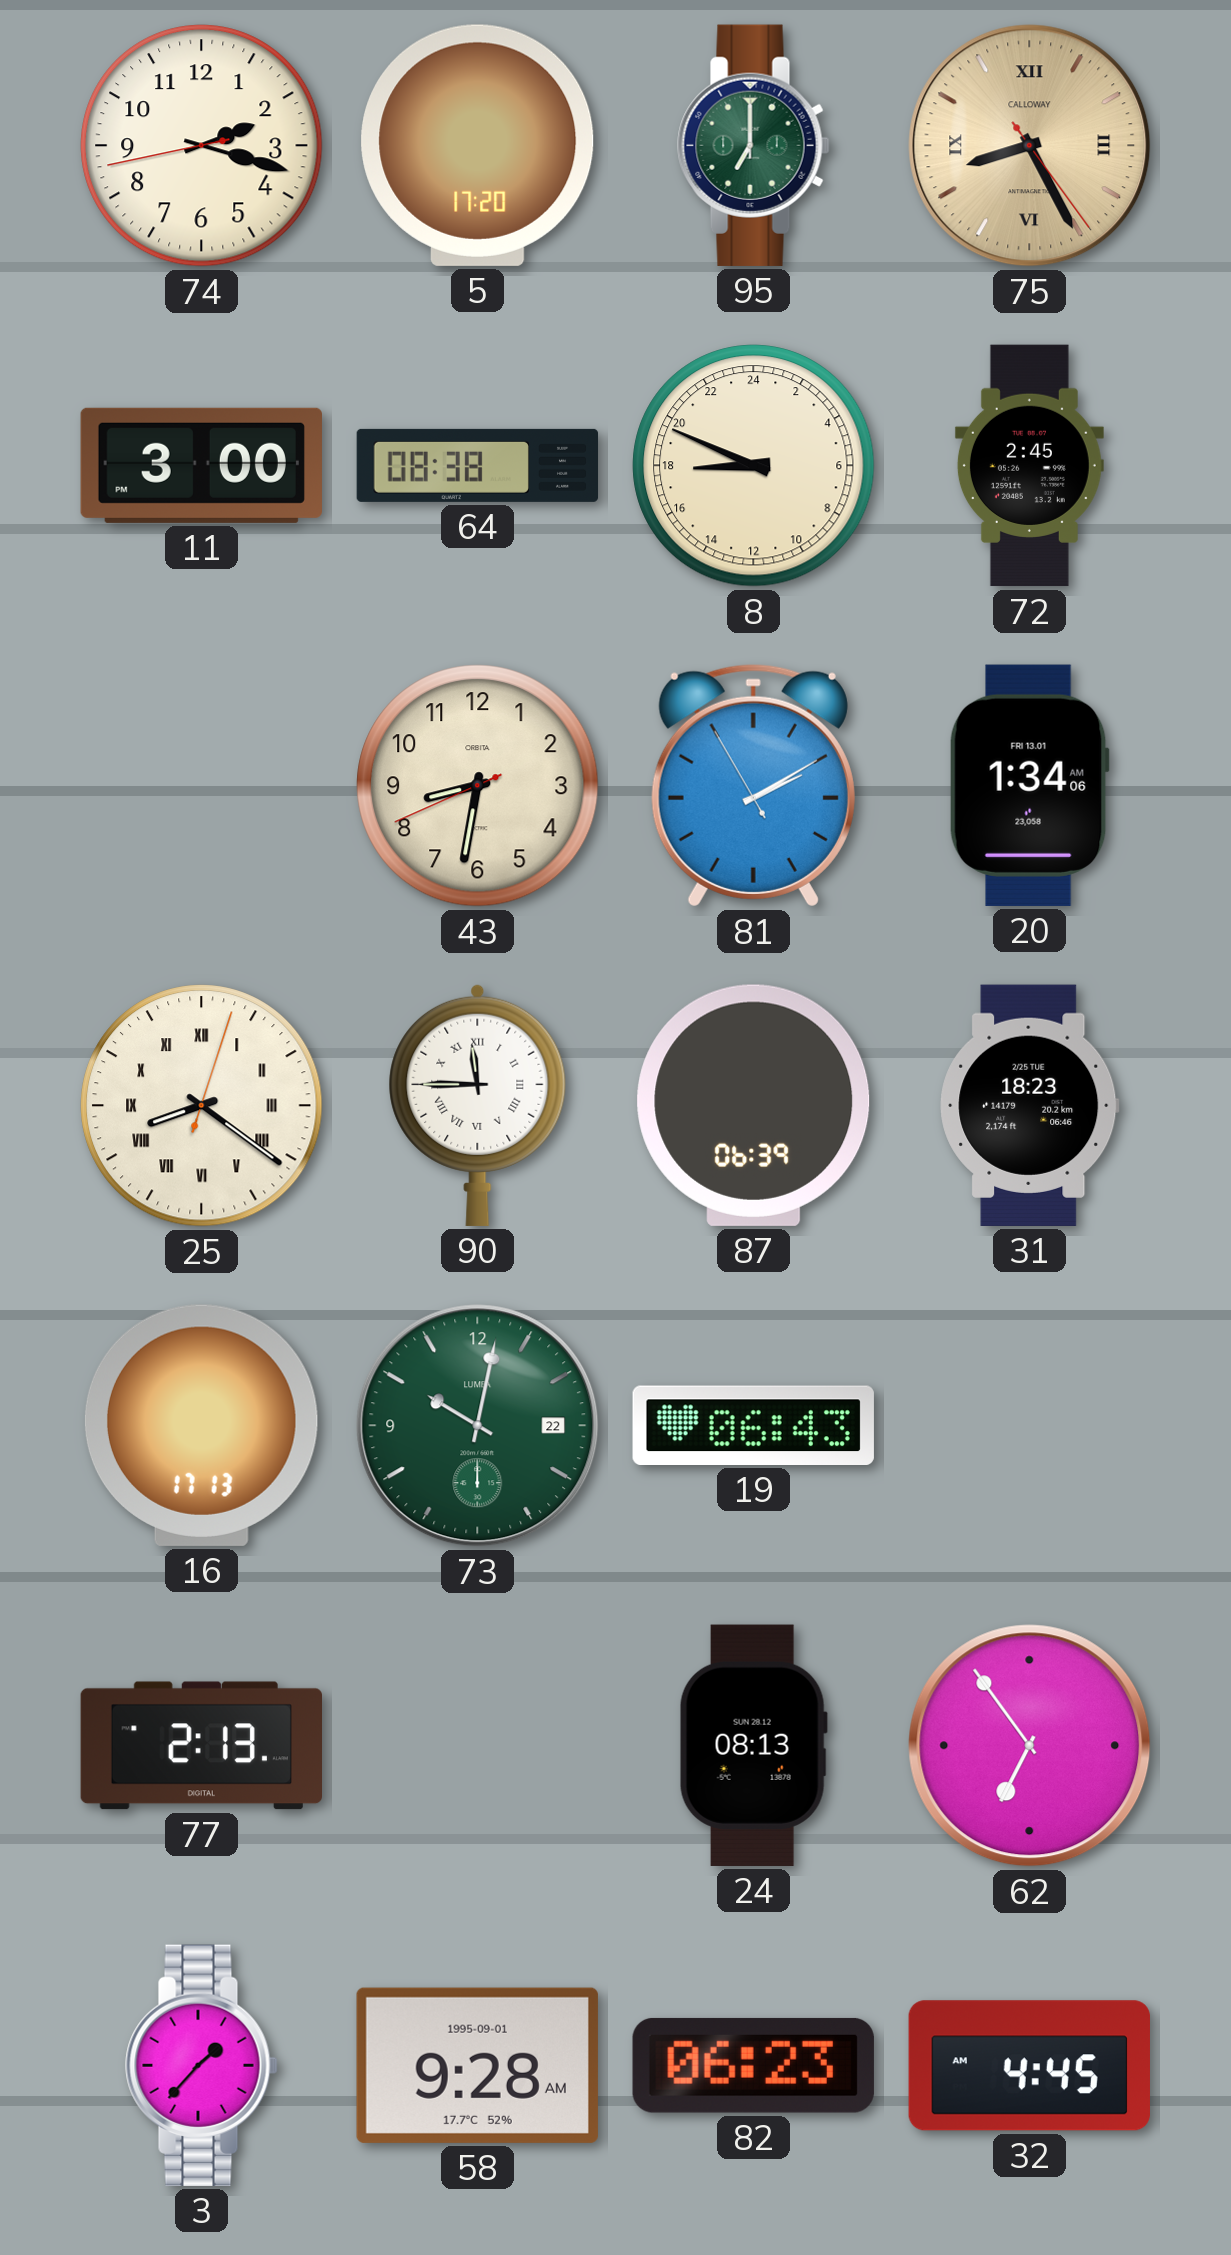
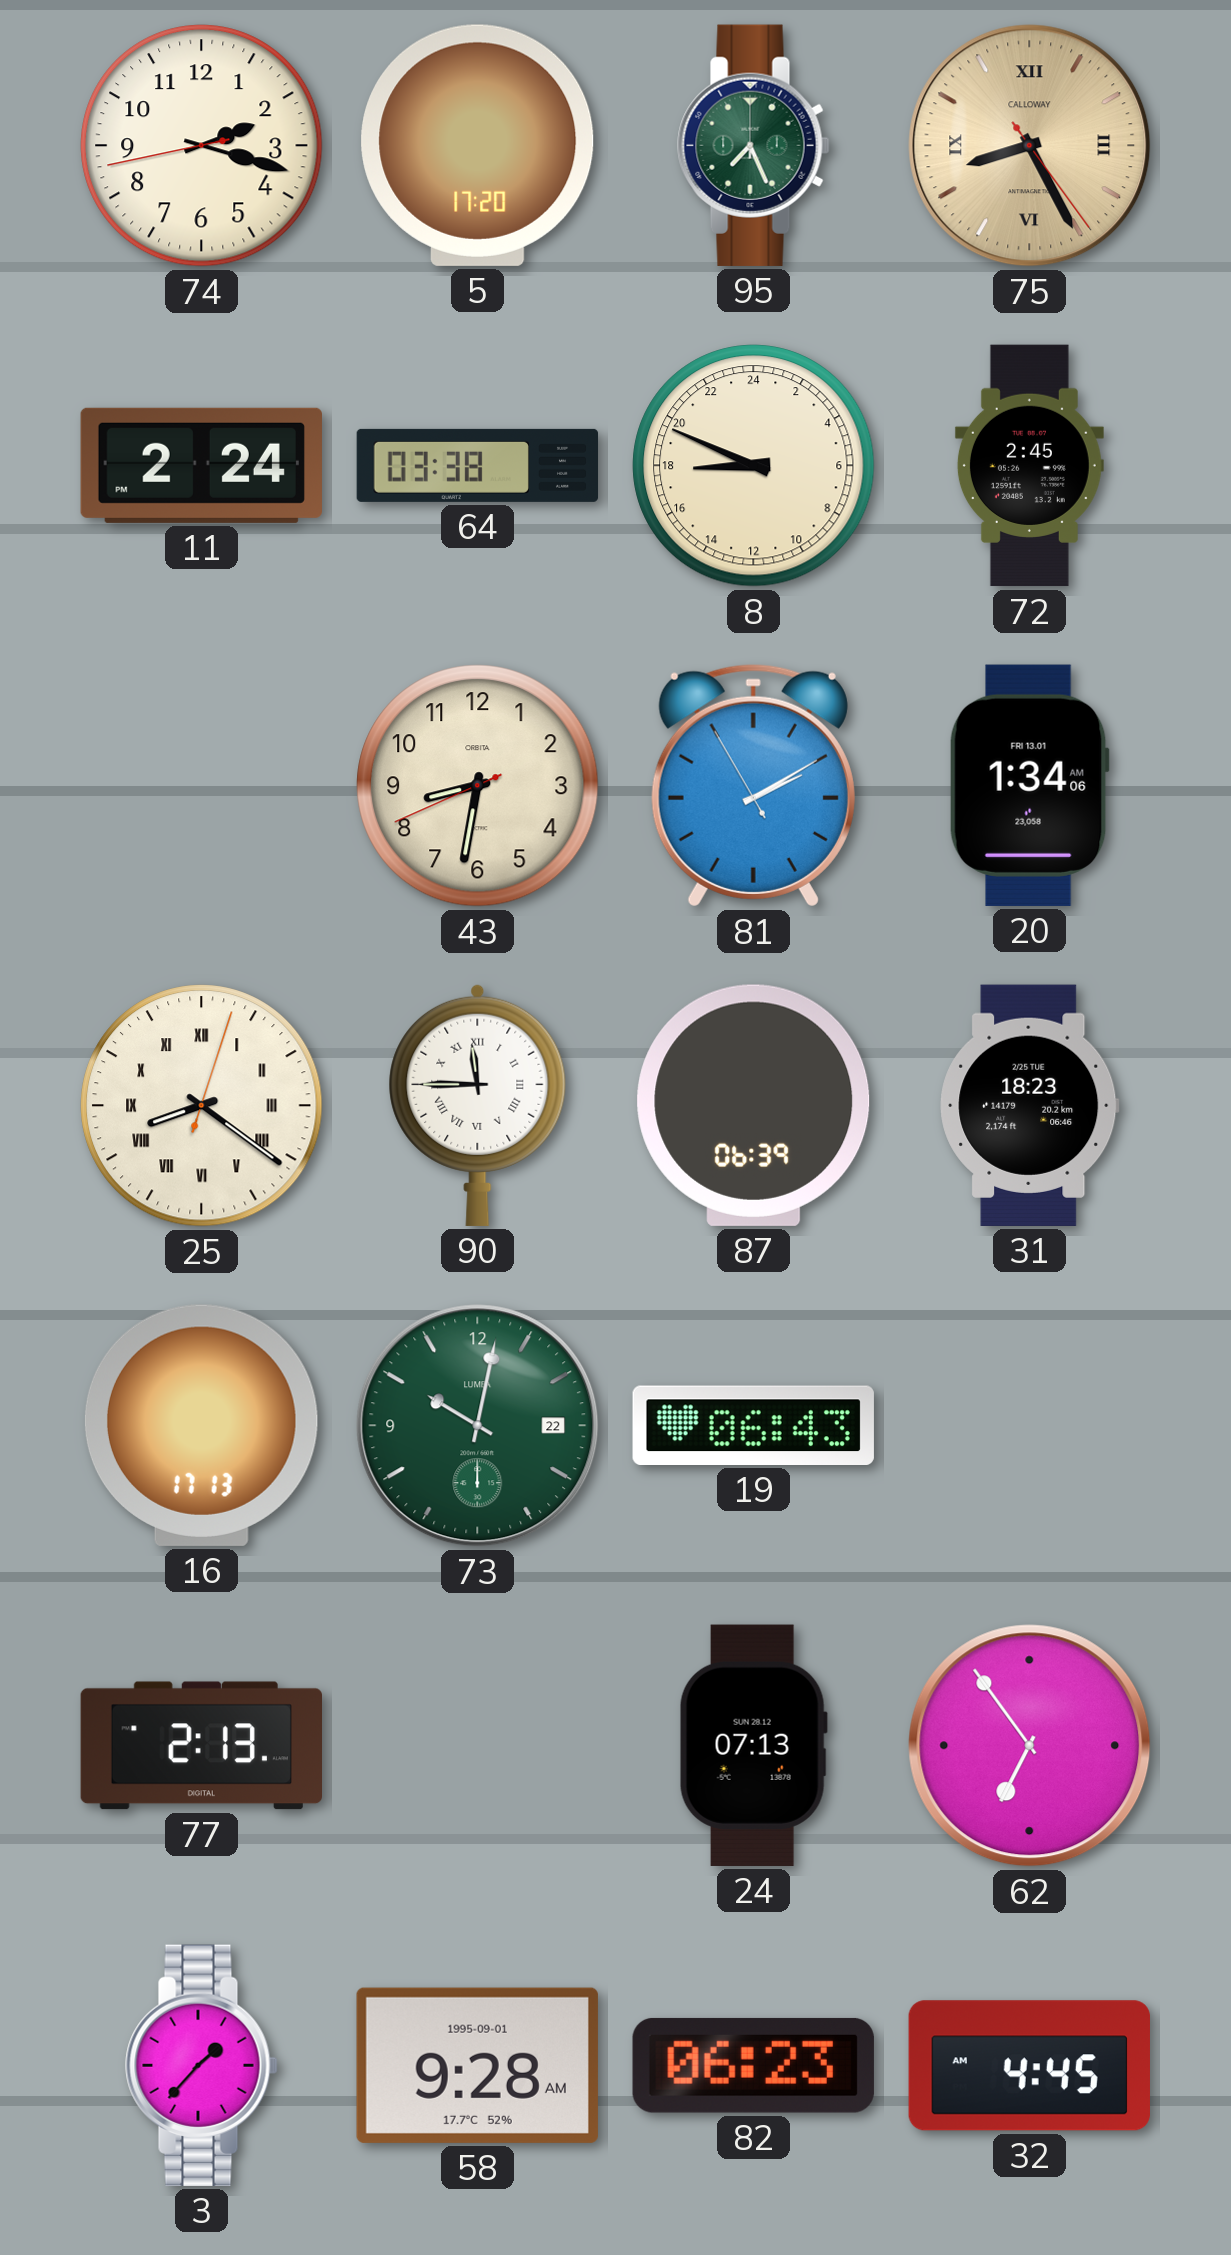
95: 7:00 -> 7:26
11: 3:00 -> 2:24
64: 08:38 -> 03:38
24: 08:13 -> 07:13
